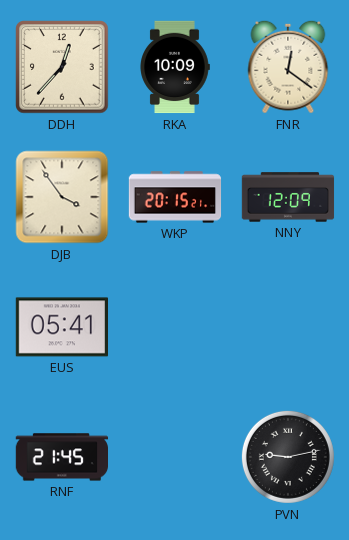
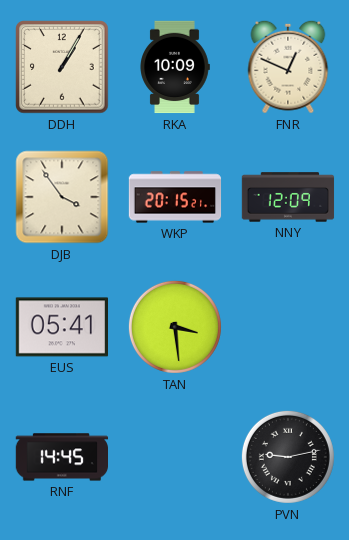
DDH: 12:37 -> 1:05
FNR: 12:21 -> 12:49
TAN: none -> 3:29
RNF: 21:45 -> 14:45
